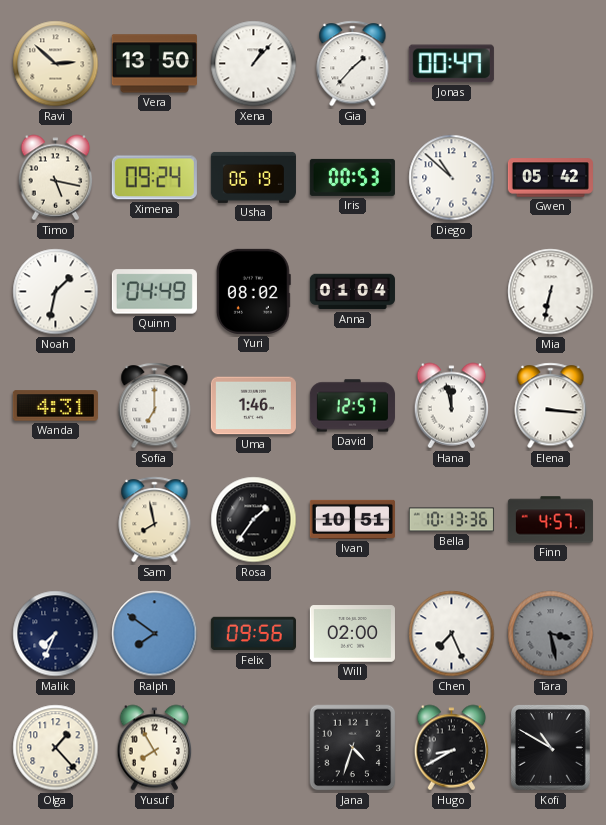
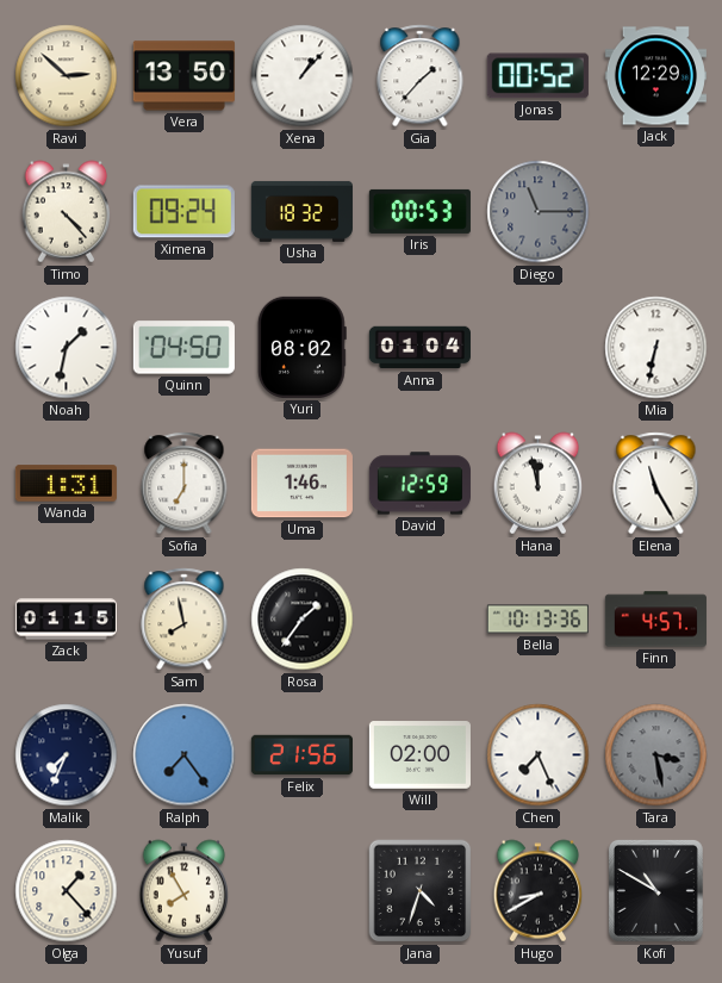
Jonas: 00:47 -> 00:52
Jack: none -> 12:29
Timo: 5:17 -> 4:23
Usha: 06:19 -> 18:32
Diego: 10:52 -> 11:15
Diego dial: white -> grey
Gwen: 05:42 -> none
Quinn: 04:49 -> 04:50
Wanda: 4:31 -> 1:31
David: 12:57 -> 12:59
Elena: 3:16 -> 11:25
Zack: none -> 01:15
Ivan: 10:51 -> none
Ralph: 7:51 -> 7:24
Felix: 09:56 -> 21:56
